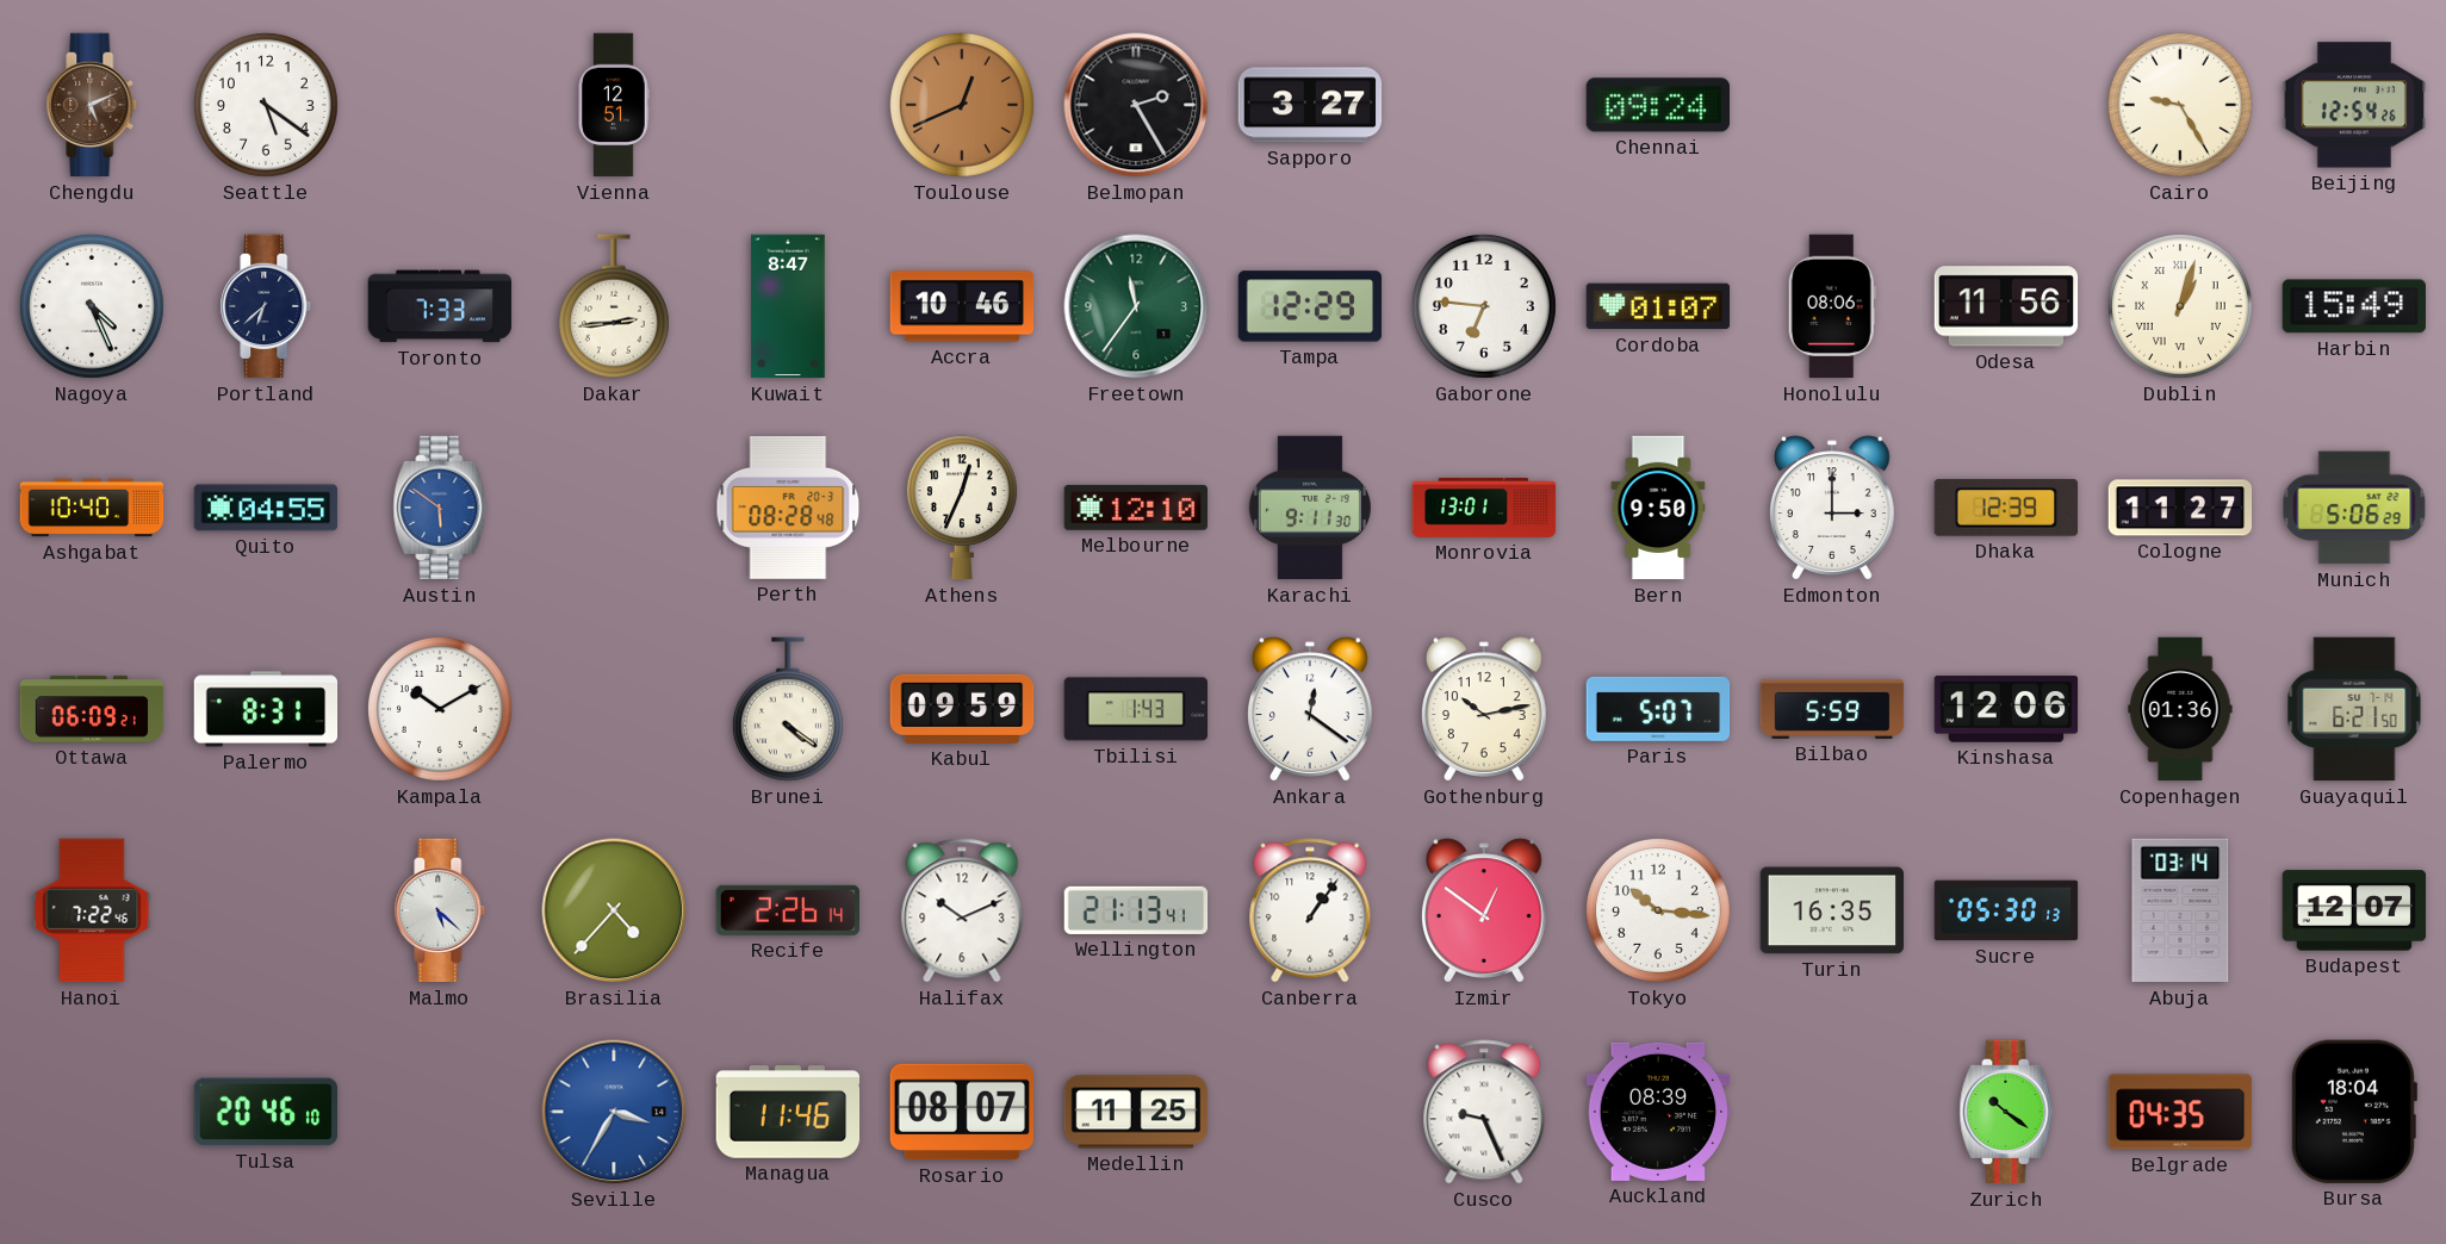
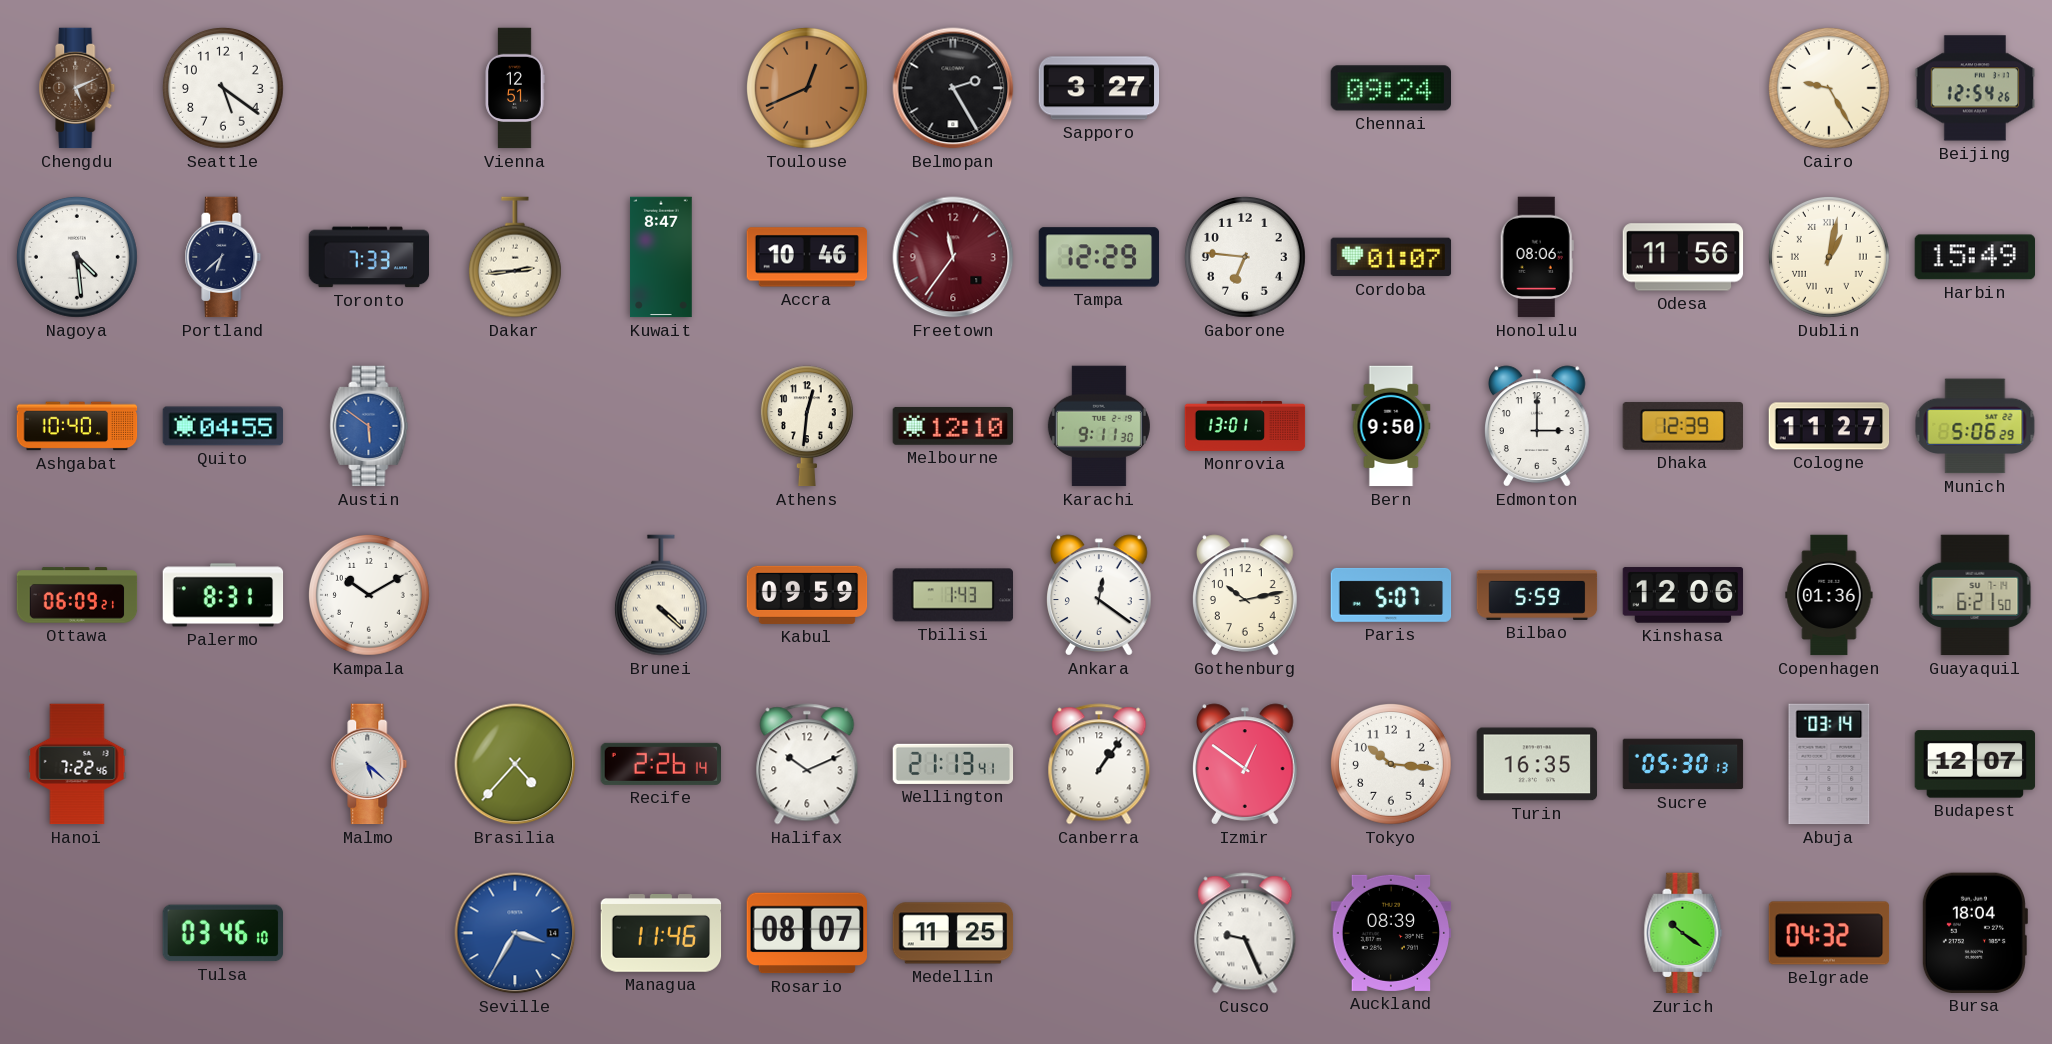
Nagoya: 4:26 -> 4:29
Freetown dial: green -> burgundy
Dublin: 1:03 -> 1:02
Perth: 08:28 -> none
Athens: 12:34 -> 12:31
Brunei: 4:21 -> 4:22
Tulsa: 20:46 -> 03:46
Belgrade: 04:35 -> 04:32
